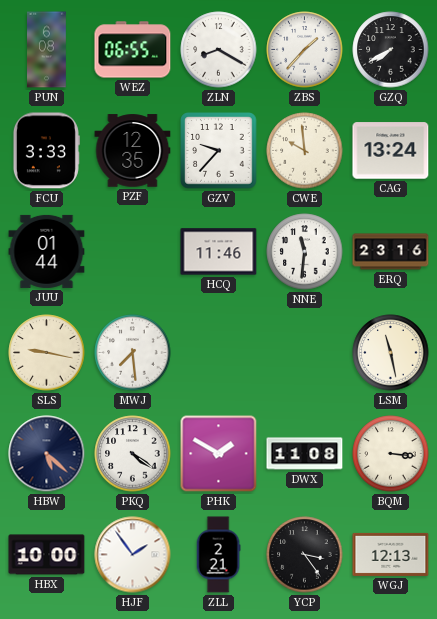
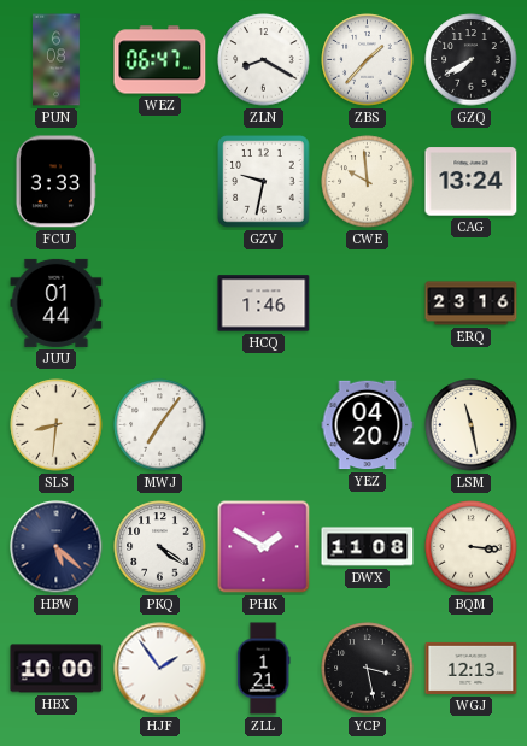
WEZ: 06:55 -> 06:47
PZF: 12:35 -> none
GZV: 9:37 -> 9:32
HCQ: 11:46 -> 1:46
NNE: 11:31 -> none
SLS: 9:17 -> 8:31
MWJ: 7:29 -> 7:06
YEZ: none -> 04:20
ZLL: 2:21 -> 1:21
YCP: 3:24 -> 3:28
